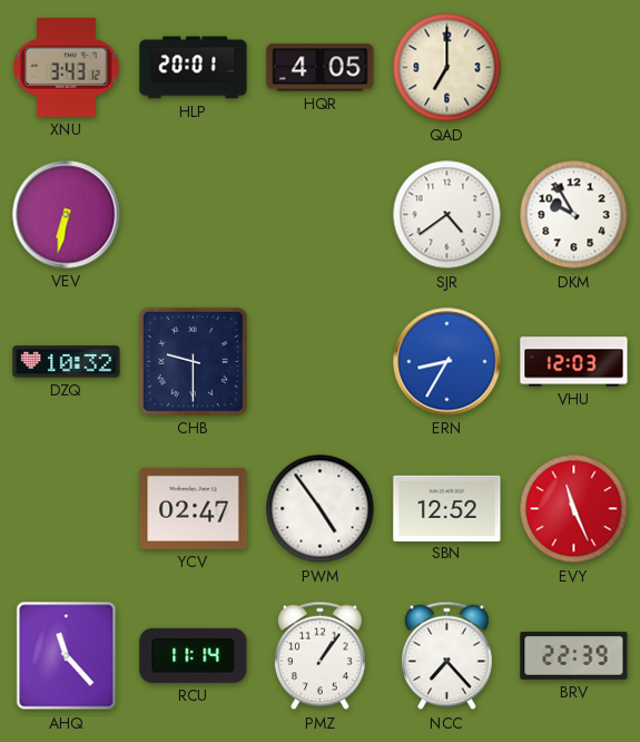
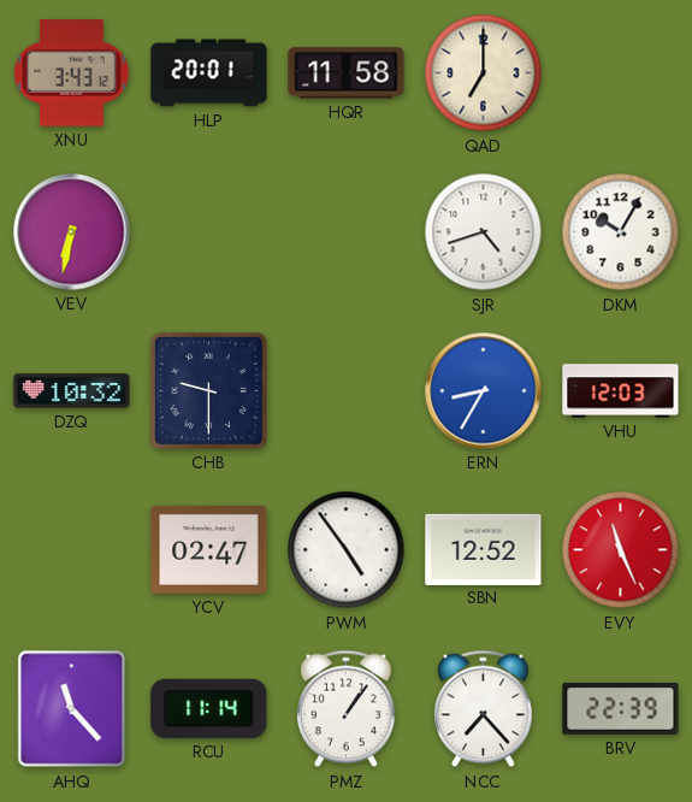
HQR: 4:05 -> 11:58
SJR: 4:39 -> 4:42
DKM: 9:55 -> 10:05
